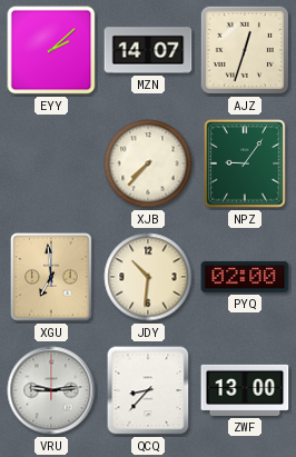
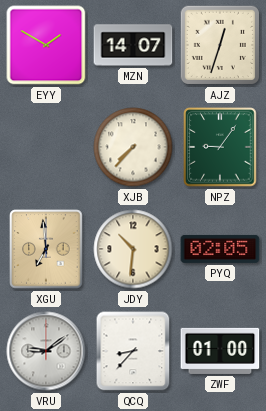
EYY: 2:08 -> 1:50
PYQ: 02:00 -> 02:05
VRU: 9:14 -> 9:09
ZWF: 13:00 -> 01:00
